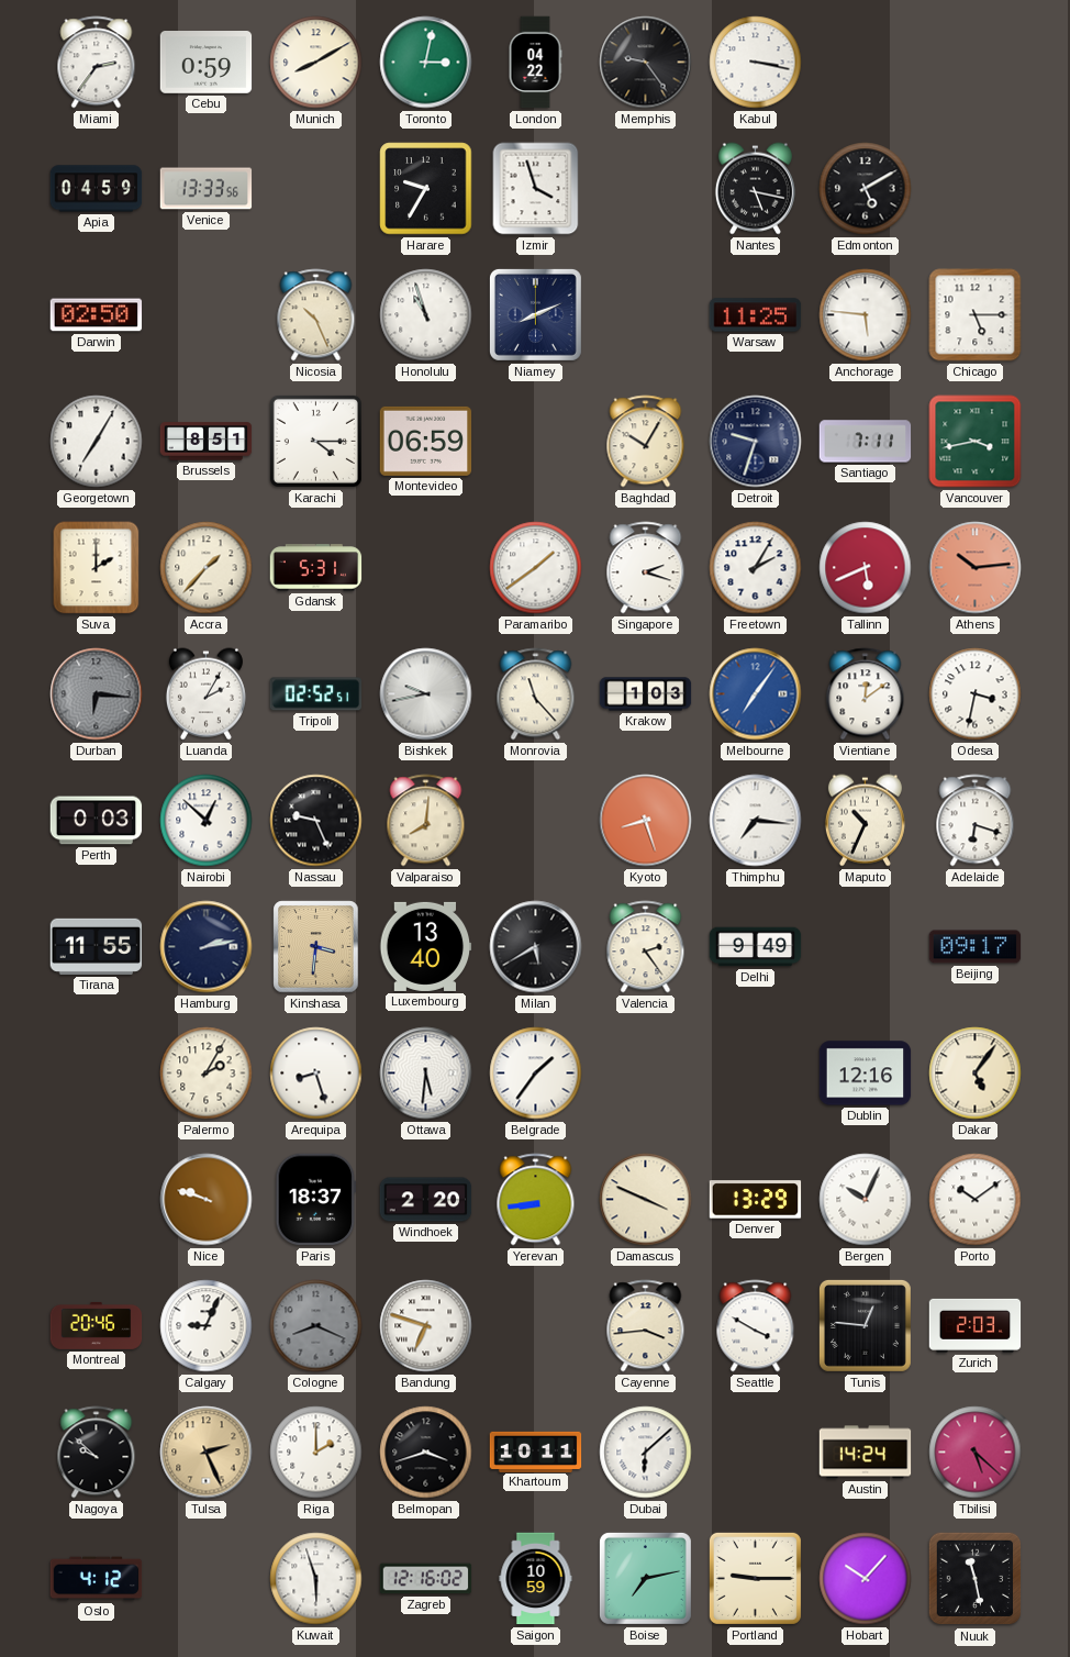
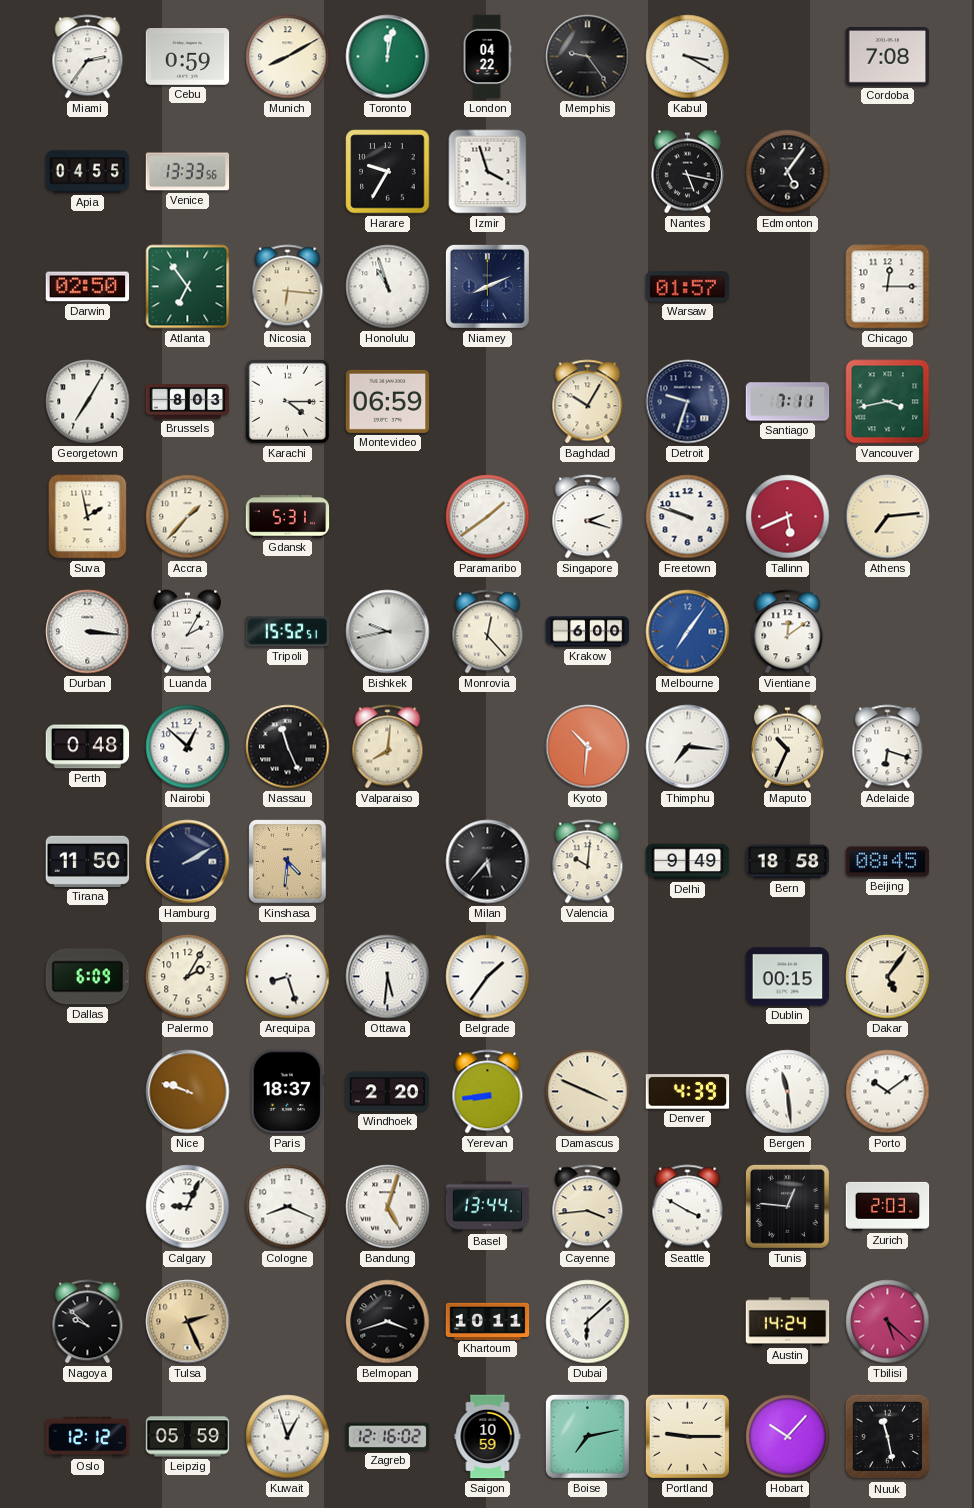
Toronto: 3:02 -> 12:02
Kabul: 3:17 -> 3:20
Cordoba: none -> 7:08
Apia: 04:59 -> 04:55
Edmonton: 5:10 -> 5:06
Atlanta: none -> 6:54
Nicosia: 10:26 -> 6:16
Warsaw: 11:25 -> 01:57
Anchorage: 5:46 -> none
Chicago: 5:15 -> 12:15
Brussels: 8:51 -> 8:03
Suva: 2:00 -> 1:58
Freetown: 2:05 -> 9:48
Athens: 10:14 -> 7:14
Athens dial: salmon -> cream
Durban: 6:16 -> 3:16
Durban dial: grey -> white
Tripoli: 02:52 -> 15:52
Monrovia: 11:23 -> 12:23
Krakow: 1:03 -> 6:00
Odesa: 3:32 -> none
Perth: 0:03 -> 0:48
Nassau: 9:26 -> 11:26
Kyoto: 8:27 -> 10:31
Tirana: 11:55 -> 11:50
Hamburg: 2:13 -> 2:10
Kinshasa: 3:31 -> 4:31
Luxembourg: 13:40 -> none
Milan: 5:40 -> 5:37
Valencia: 2:24 -> 10:01
Bern: none -> 18:58
Beijing: 09:17 -> 08:45
Dallas: none -> 6:09
Dublin: 12:16 -> 00:15
Denver: 13:29 -> 4:39
Bergen: 10:04 -> 11:29
Montreal: 20:46 -> none
Cologne dial: grey -> white
Bandung: 6:48 -> 5:03
Basel: none -> 13:44
Riga: 2:00 -> none
Oslo: 4:12 -> 12:12
Leipzig: none -> 05:59
Kuwait: 5:57 -> 12:57
